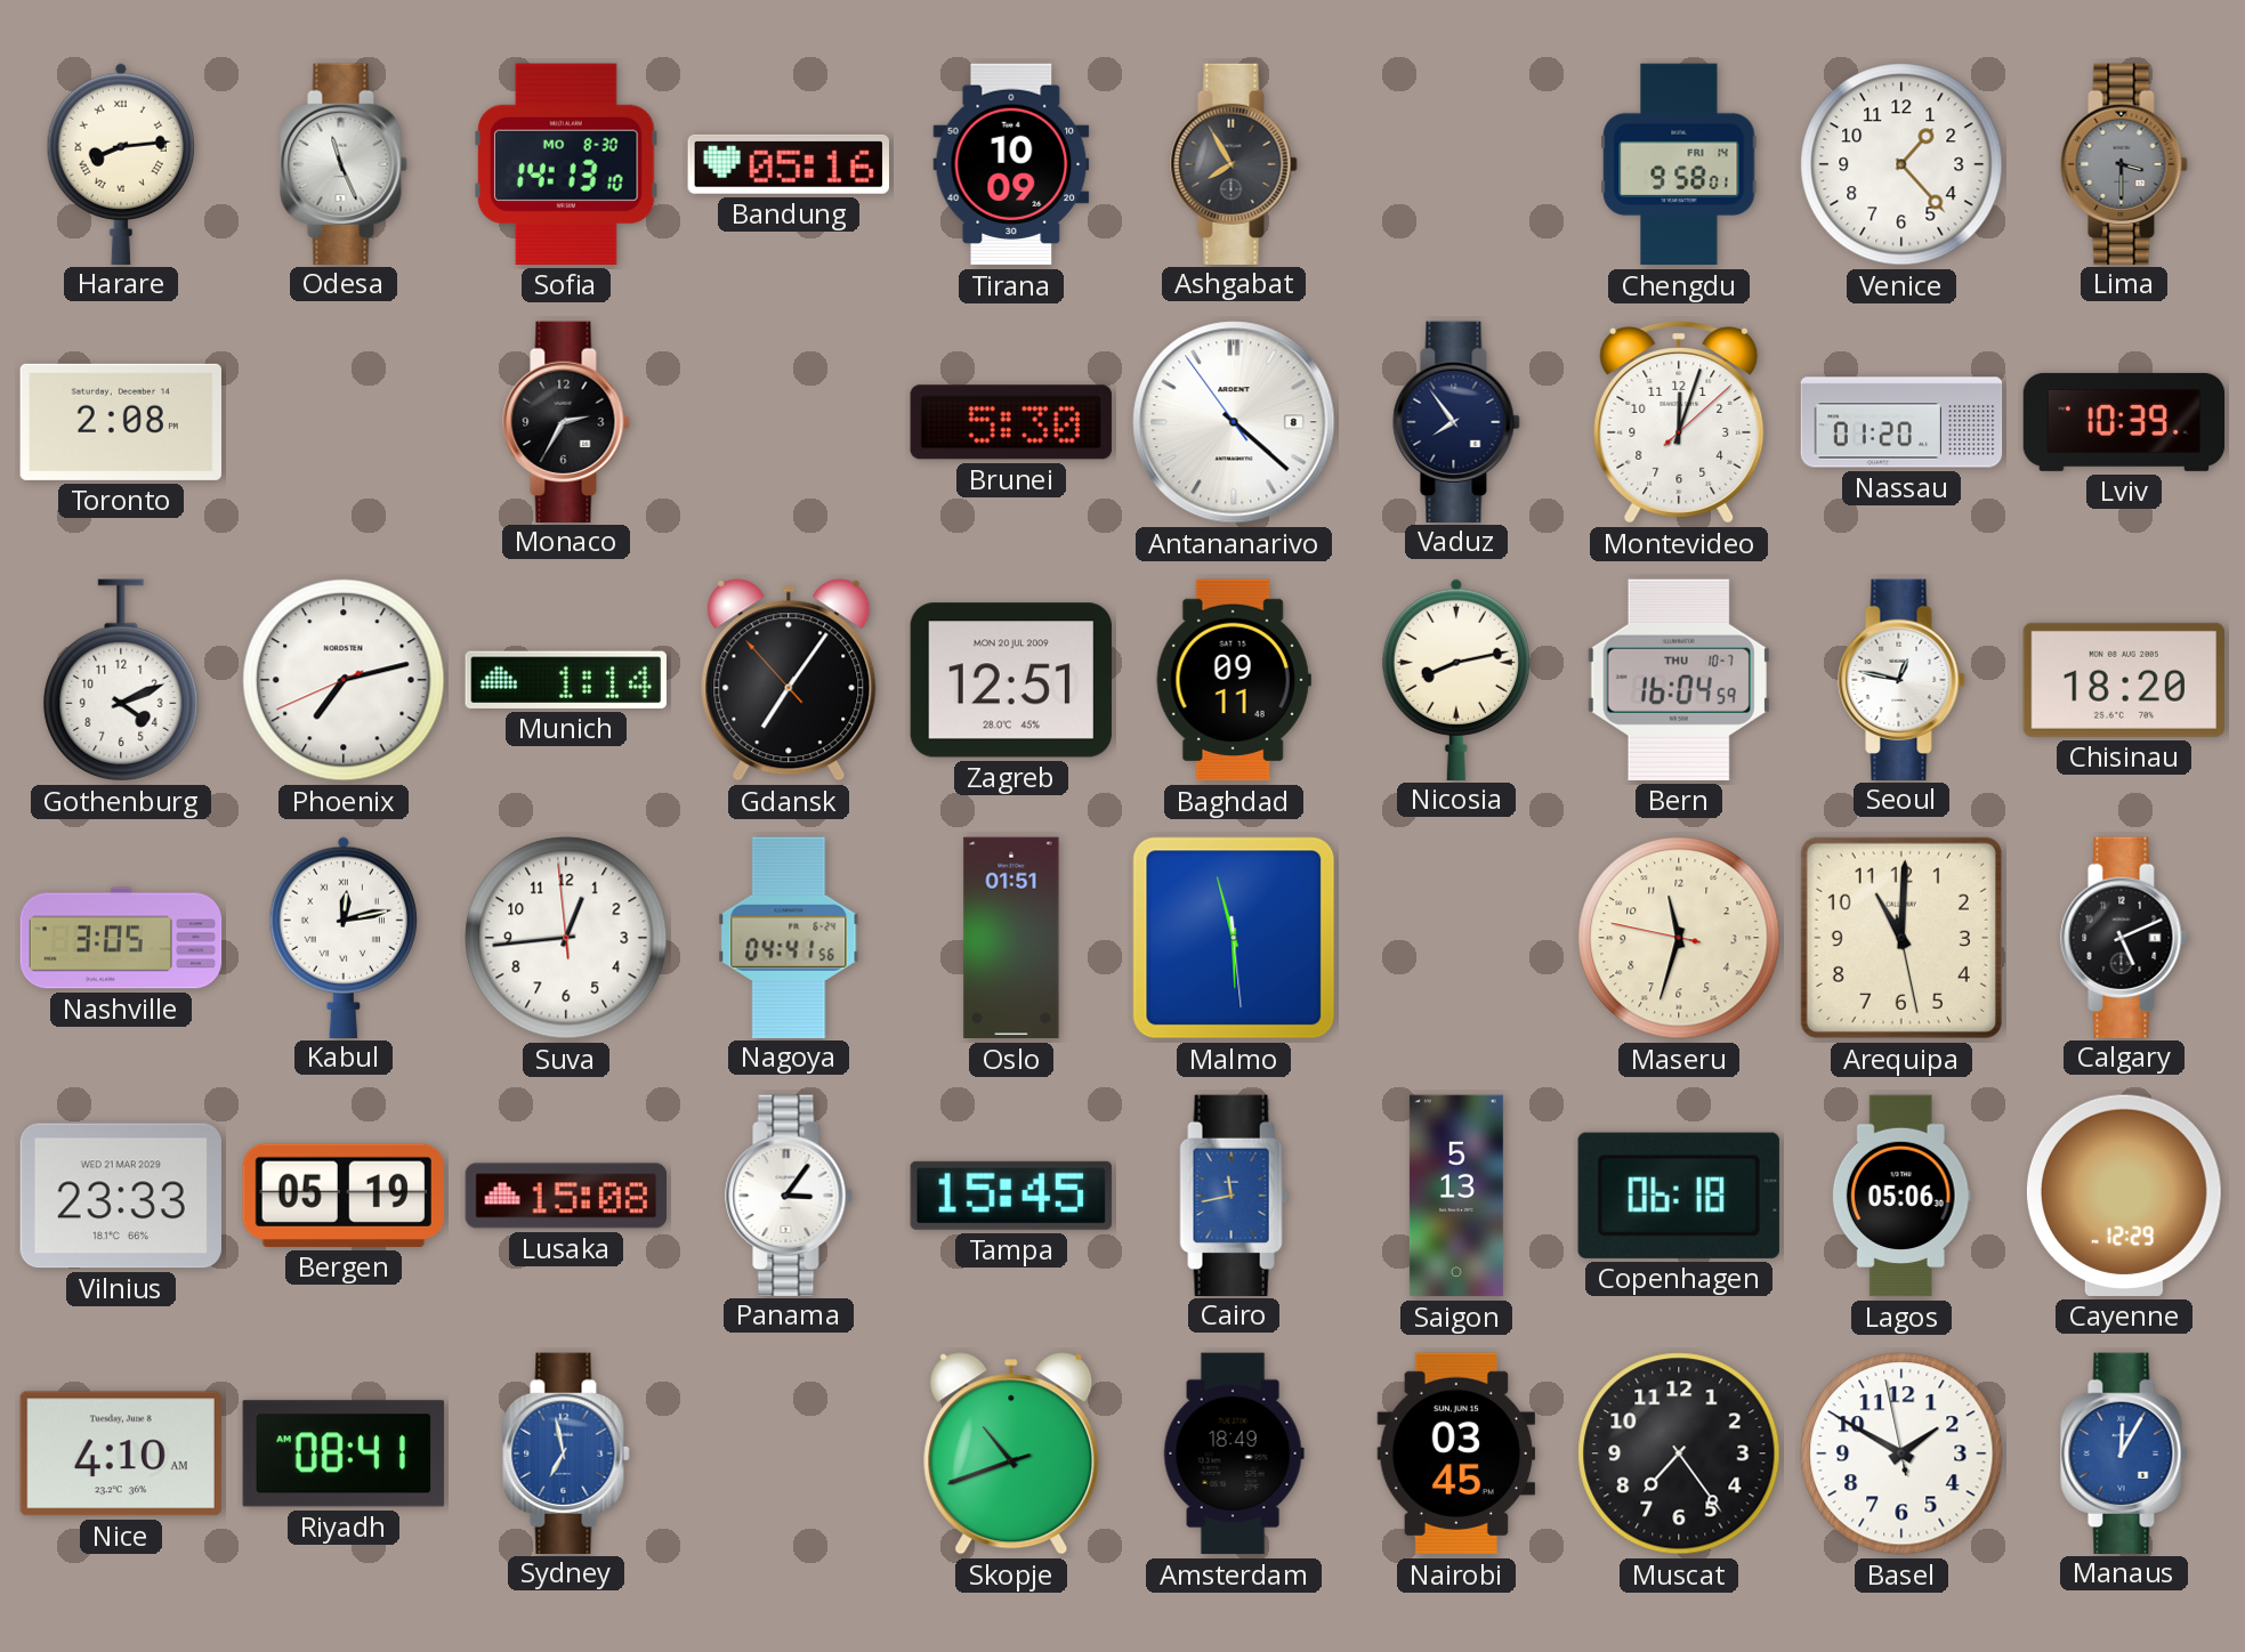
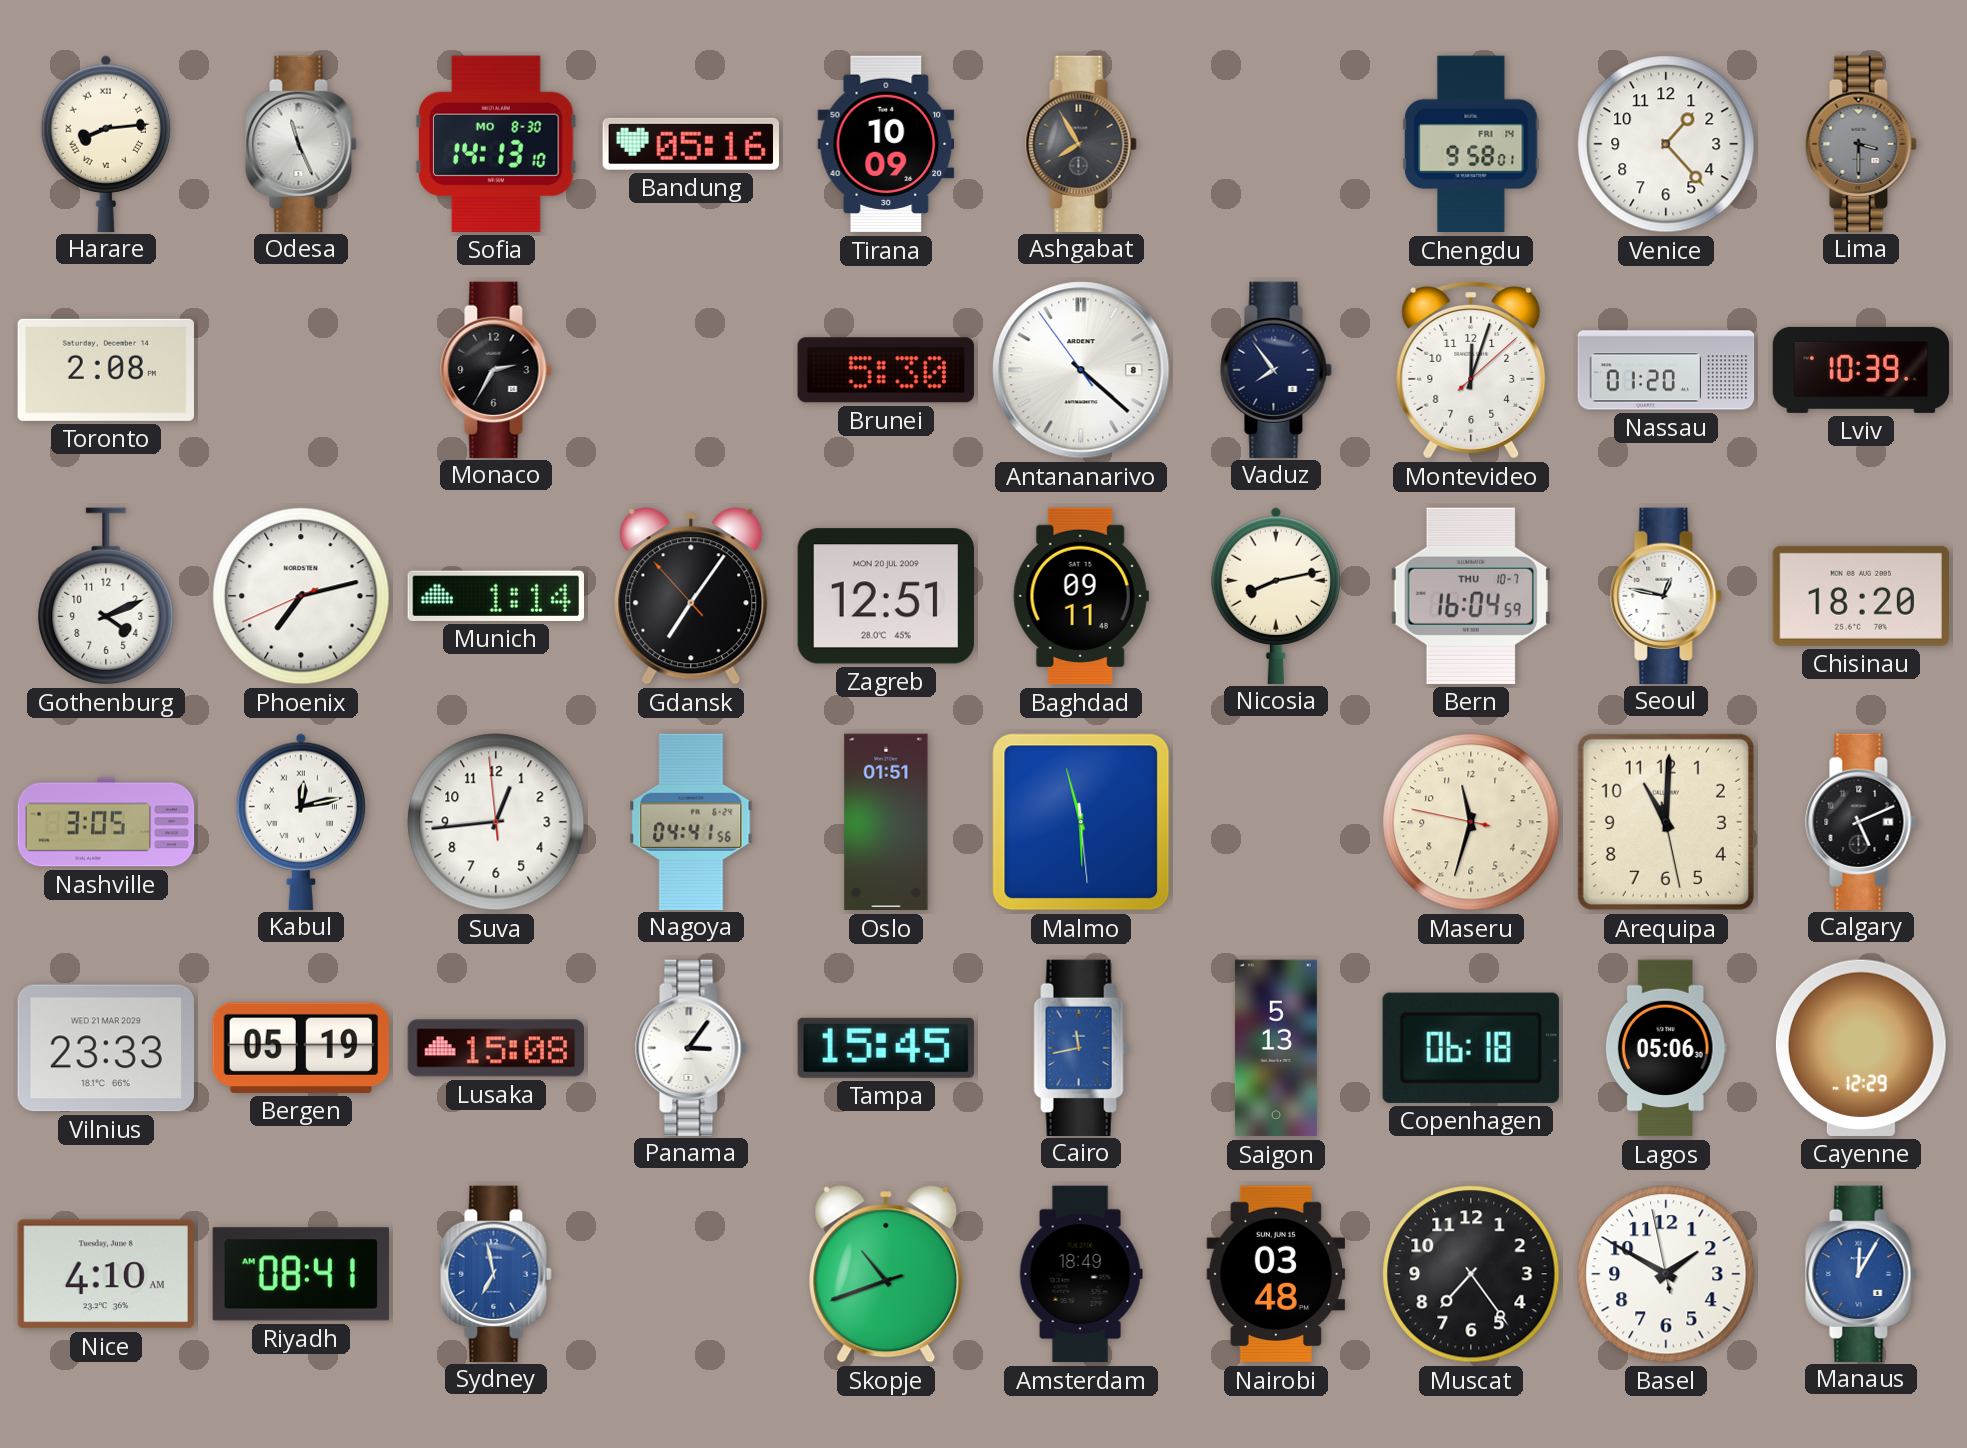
Nairobi: 03:45 -> 03:48
